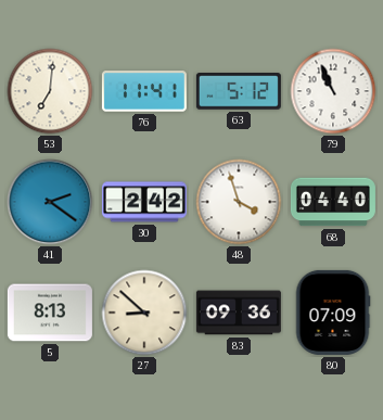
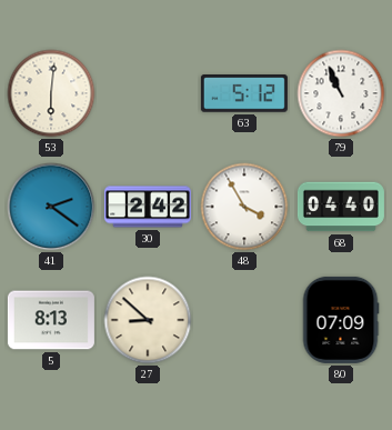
53: 7:01 -> 6:01
76: 11:41 -> none
48: 3:57 -> 3:55
83: 09:36 -> none
